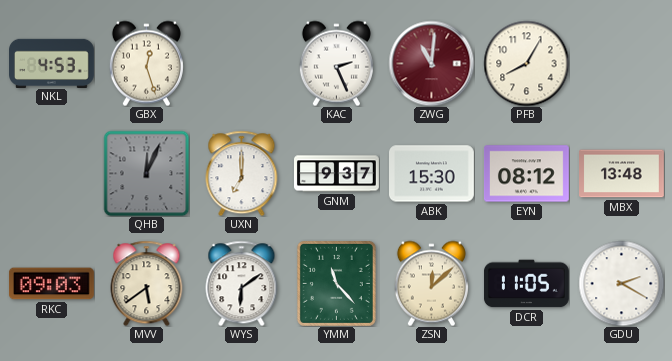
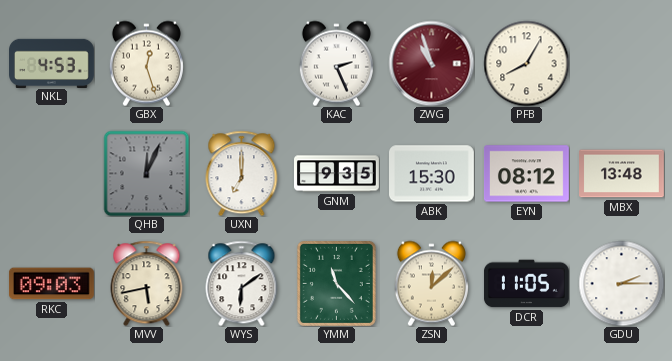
ZWG: 11:01 -> 10:57
GNM: 9:37 -> 9:35
MVV: 5:39 -> 5:43
GDU: 2:20 -> 2:15
